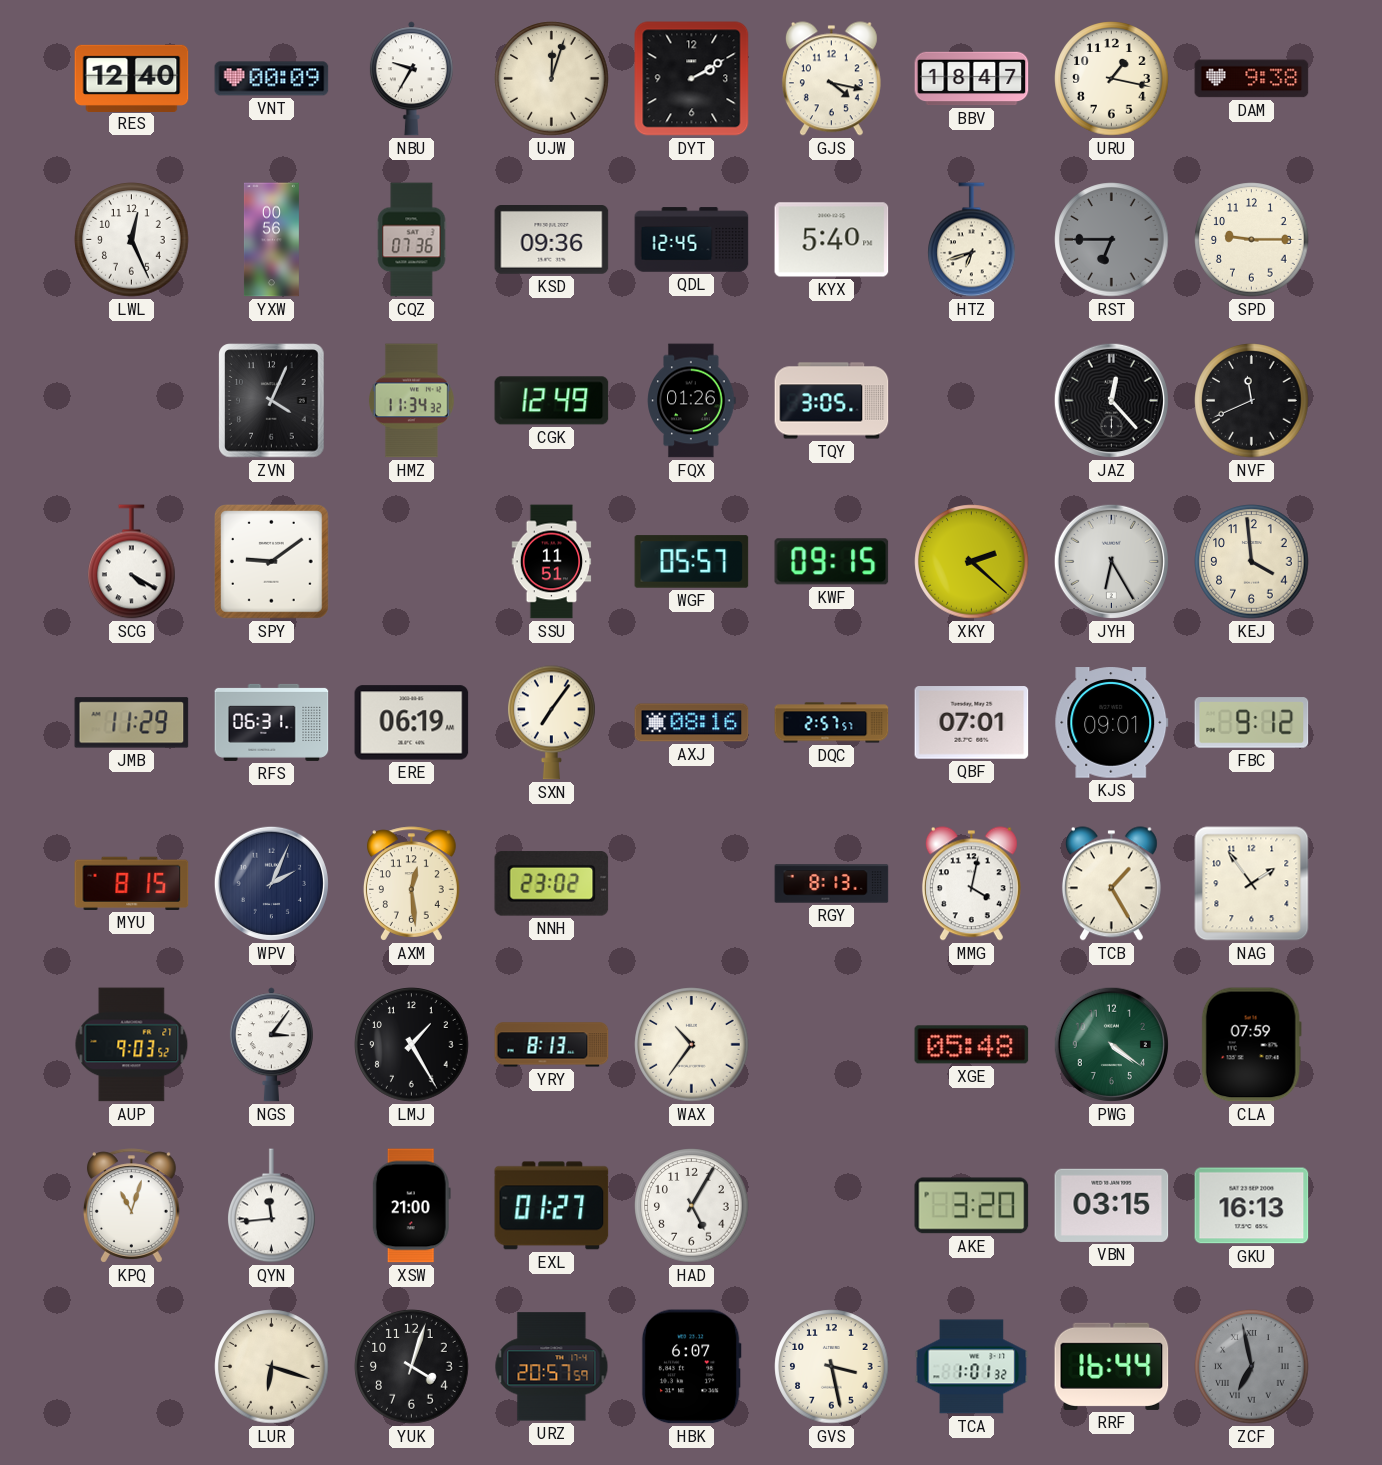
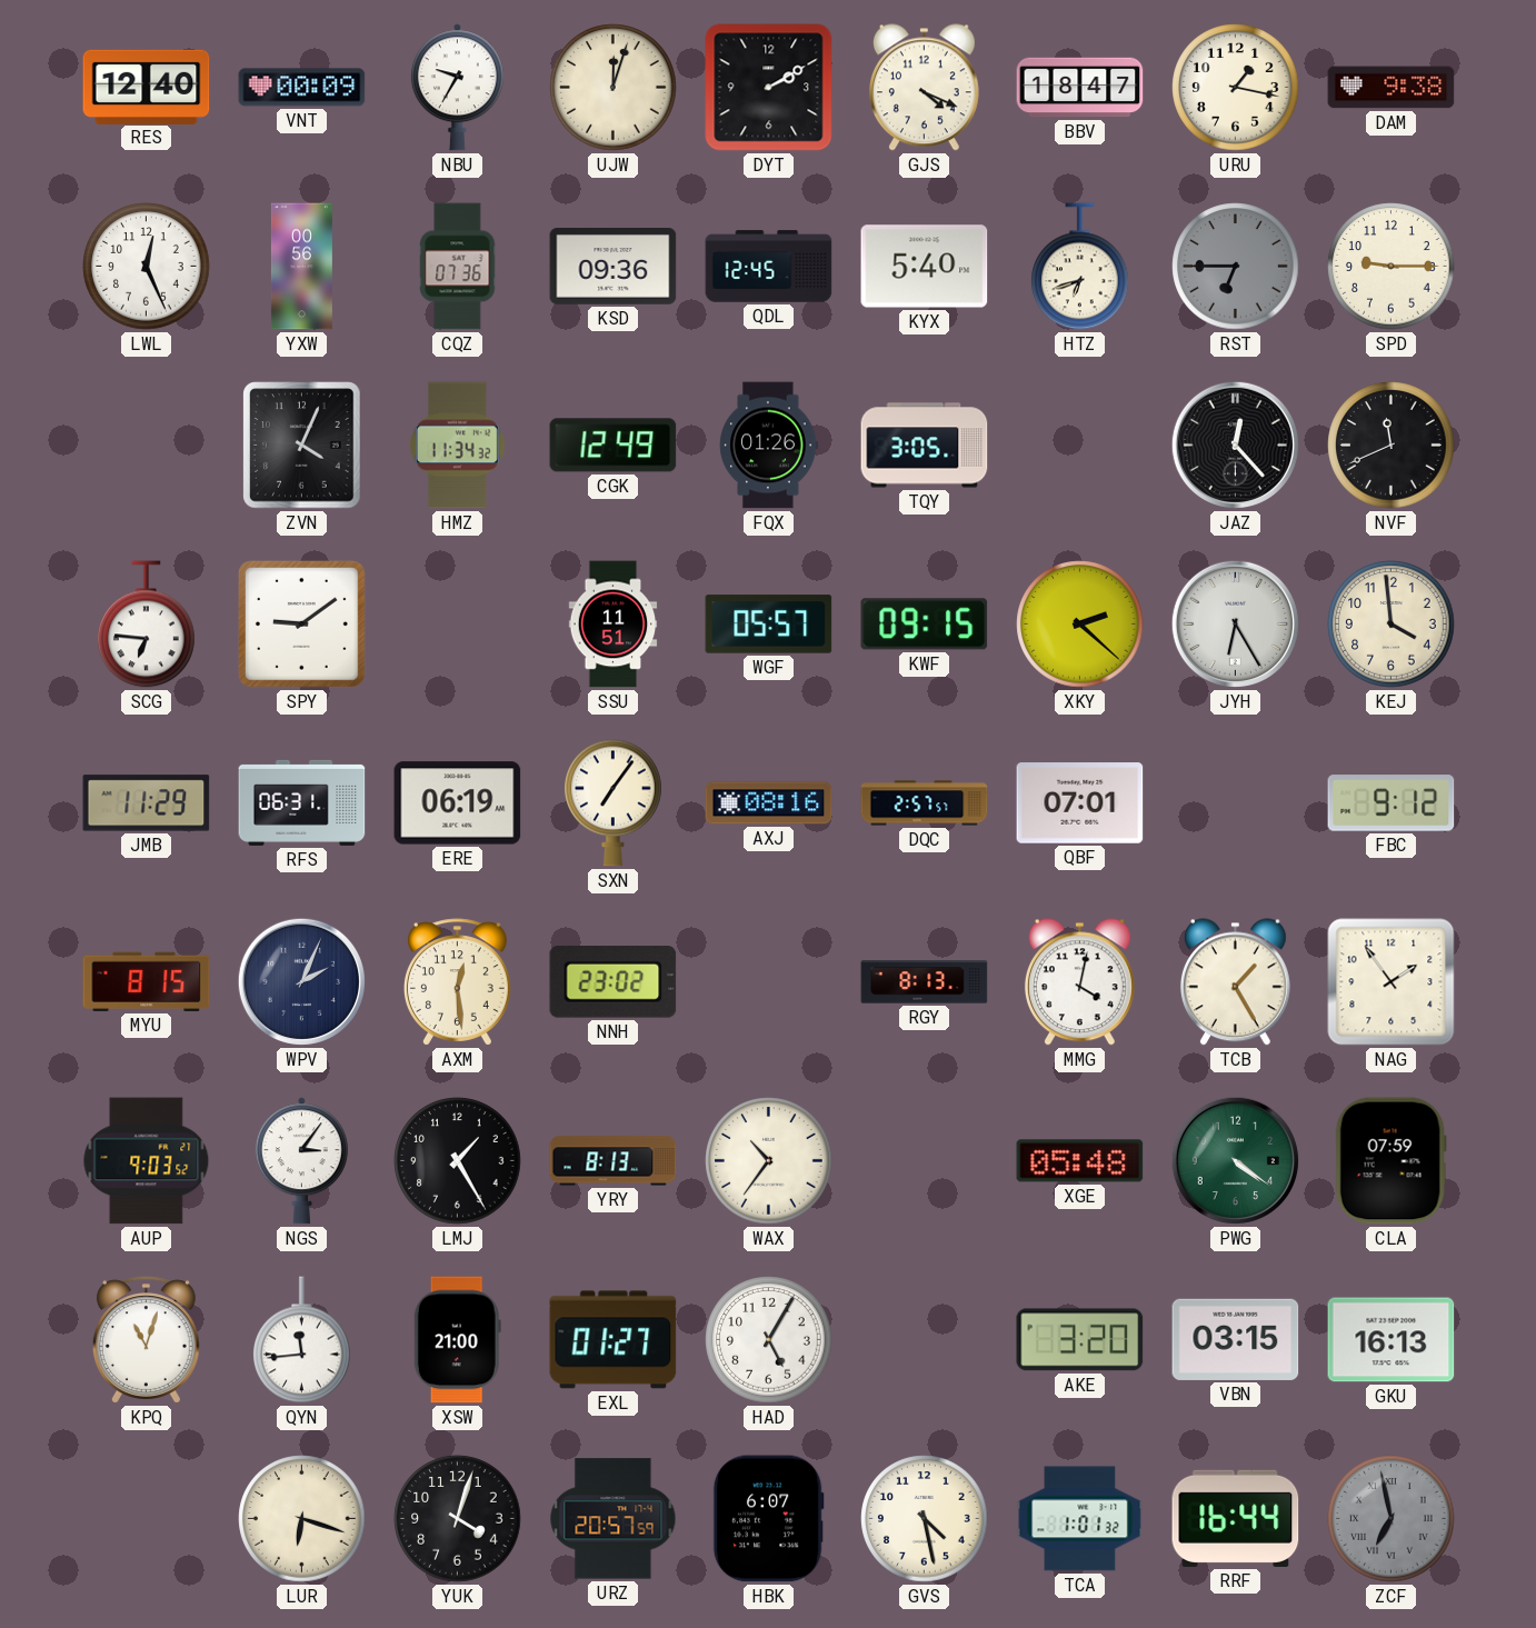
GJS: 4:17 -> 4:19
SCG: 4:20 -> 6:46
KJS: 09:01 -> none
GVS: 3:28 -> 4:28
